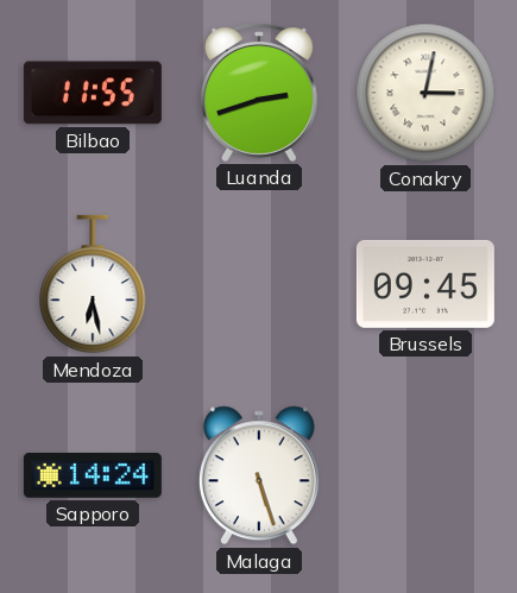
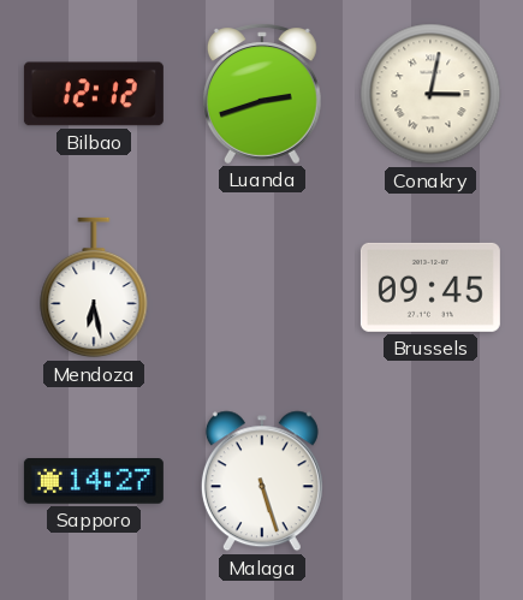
Bilbao: 11:55 -> 12:12
Sapporo: 14:24 -> 14:27
